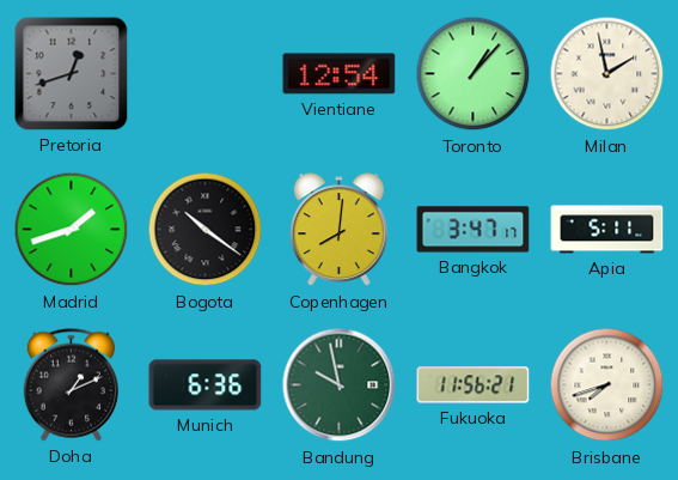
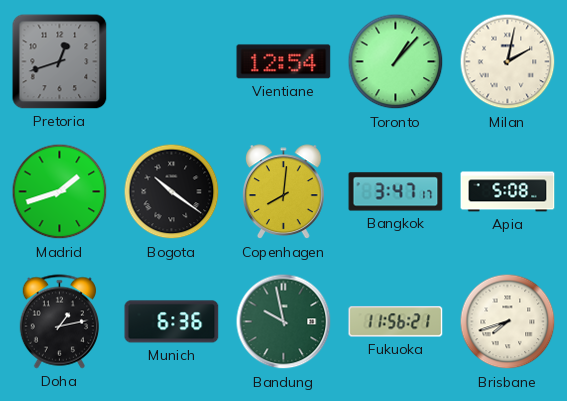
Milan: 1:58 -> 2:02
Apia: 5:11 -> 5:08
Doha: 1:11 -> 1:13
